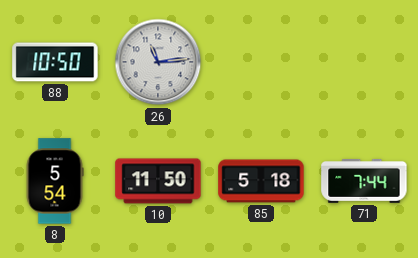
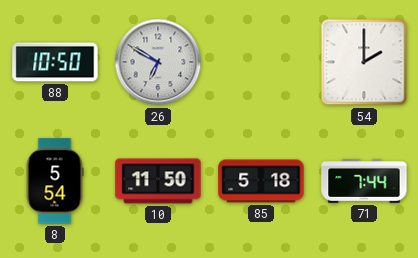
26: 11:14 -> 6:50
54: none -> 2:00
